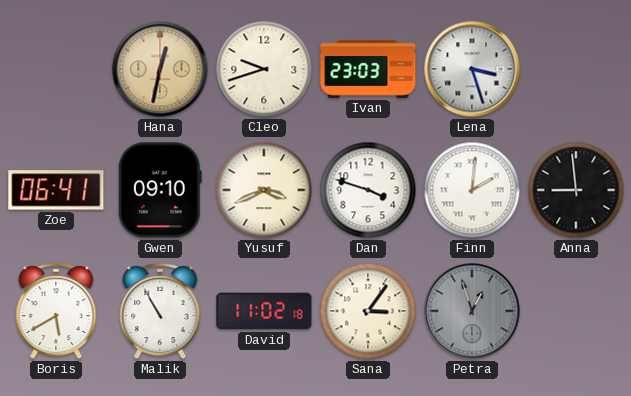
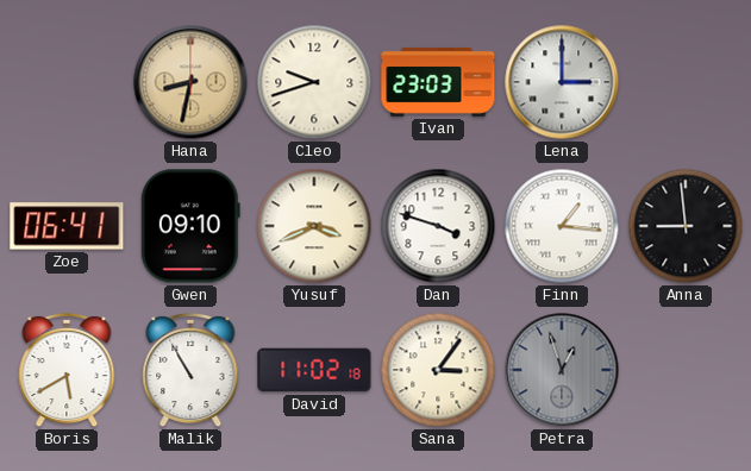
Hana: 12:32 -> 8:32
Lena: 3:27 -> 3:00
Finn: 2:01 -> 1:16
